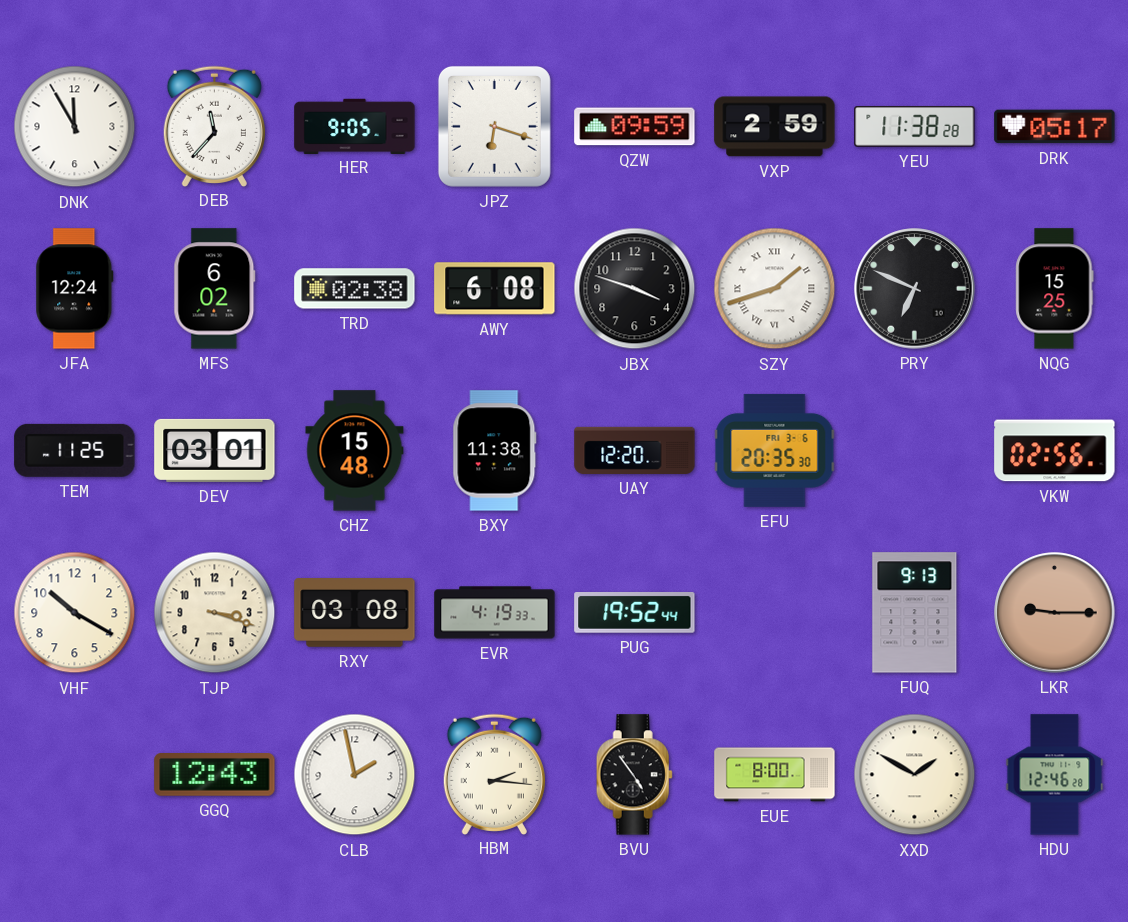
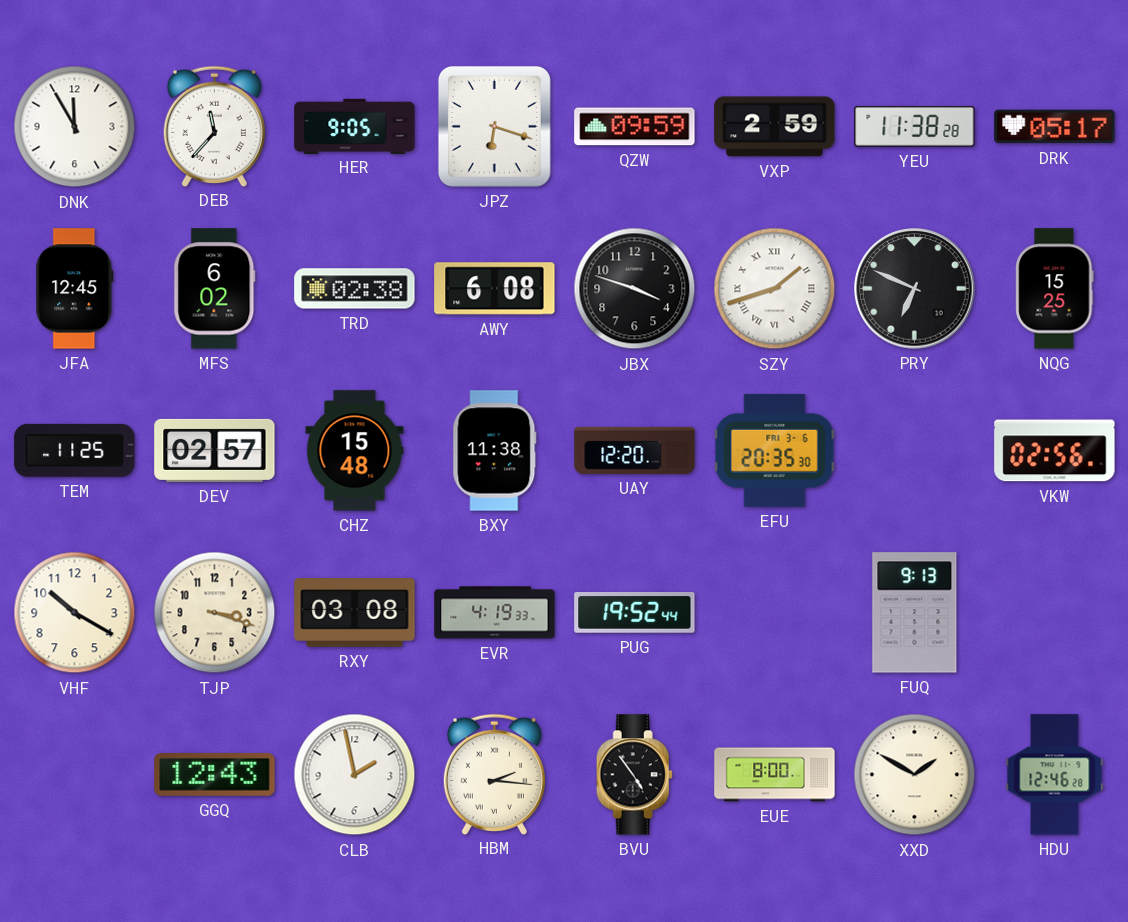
JFA: 12:24 -> 12:45
DEV: 03:01 -> 02:57
LKR: 9:15 -> none
